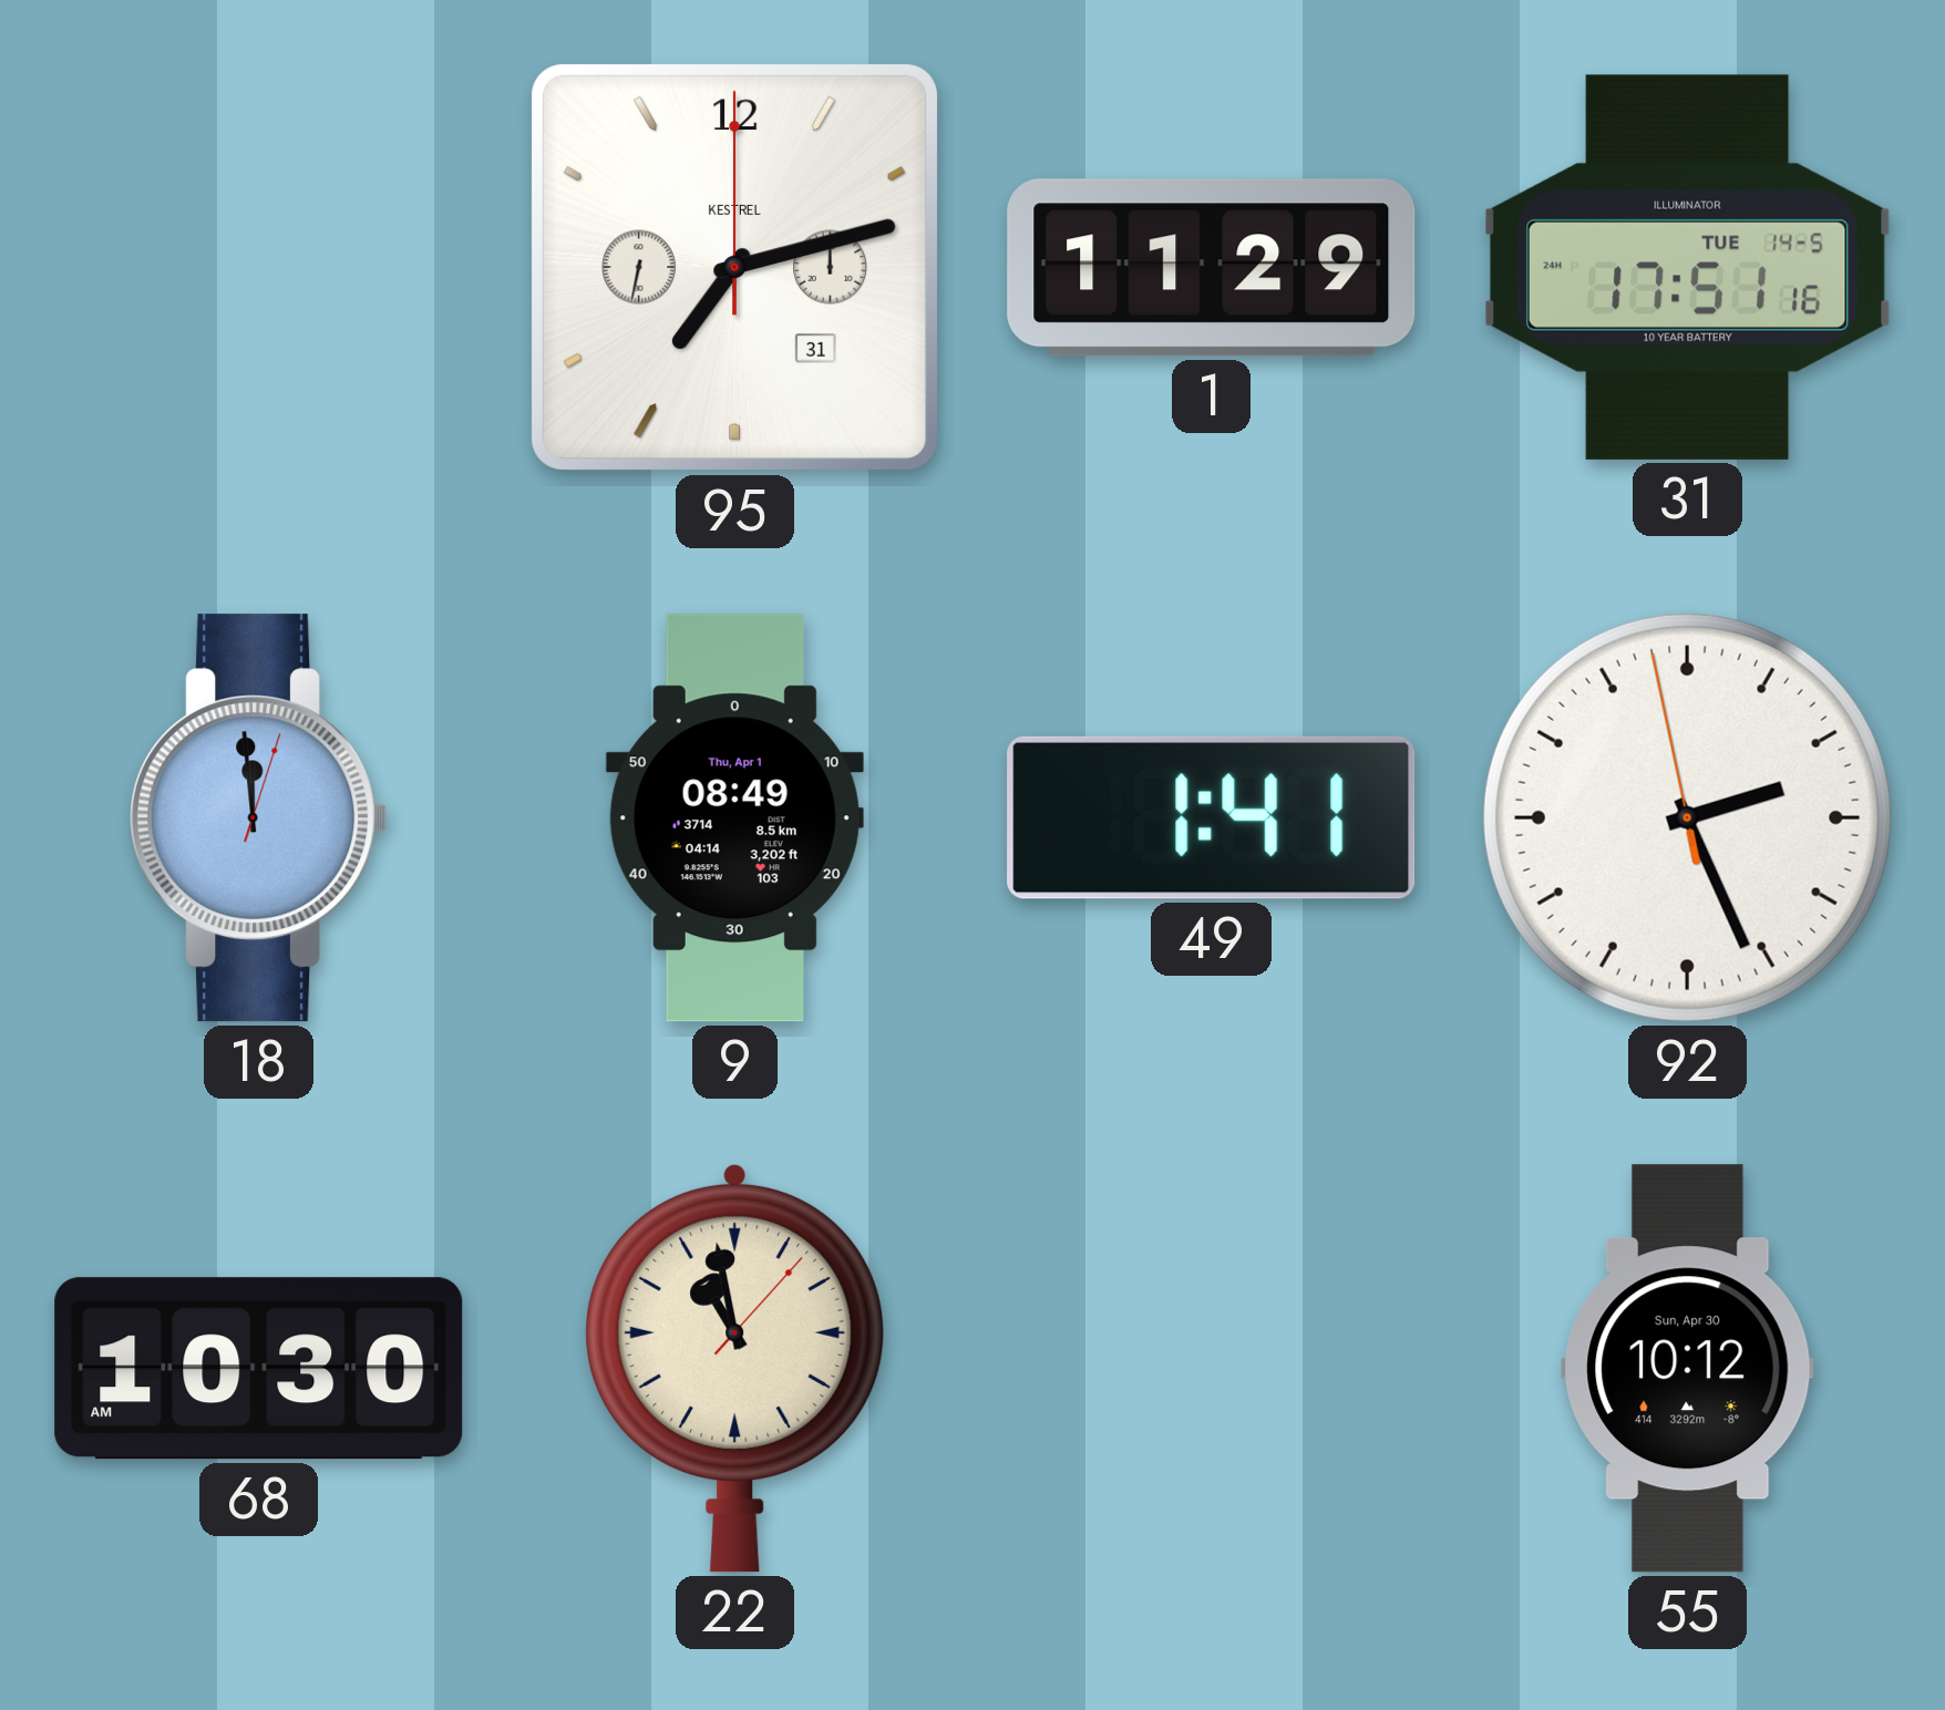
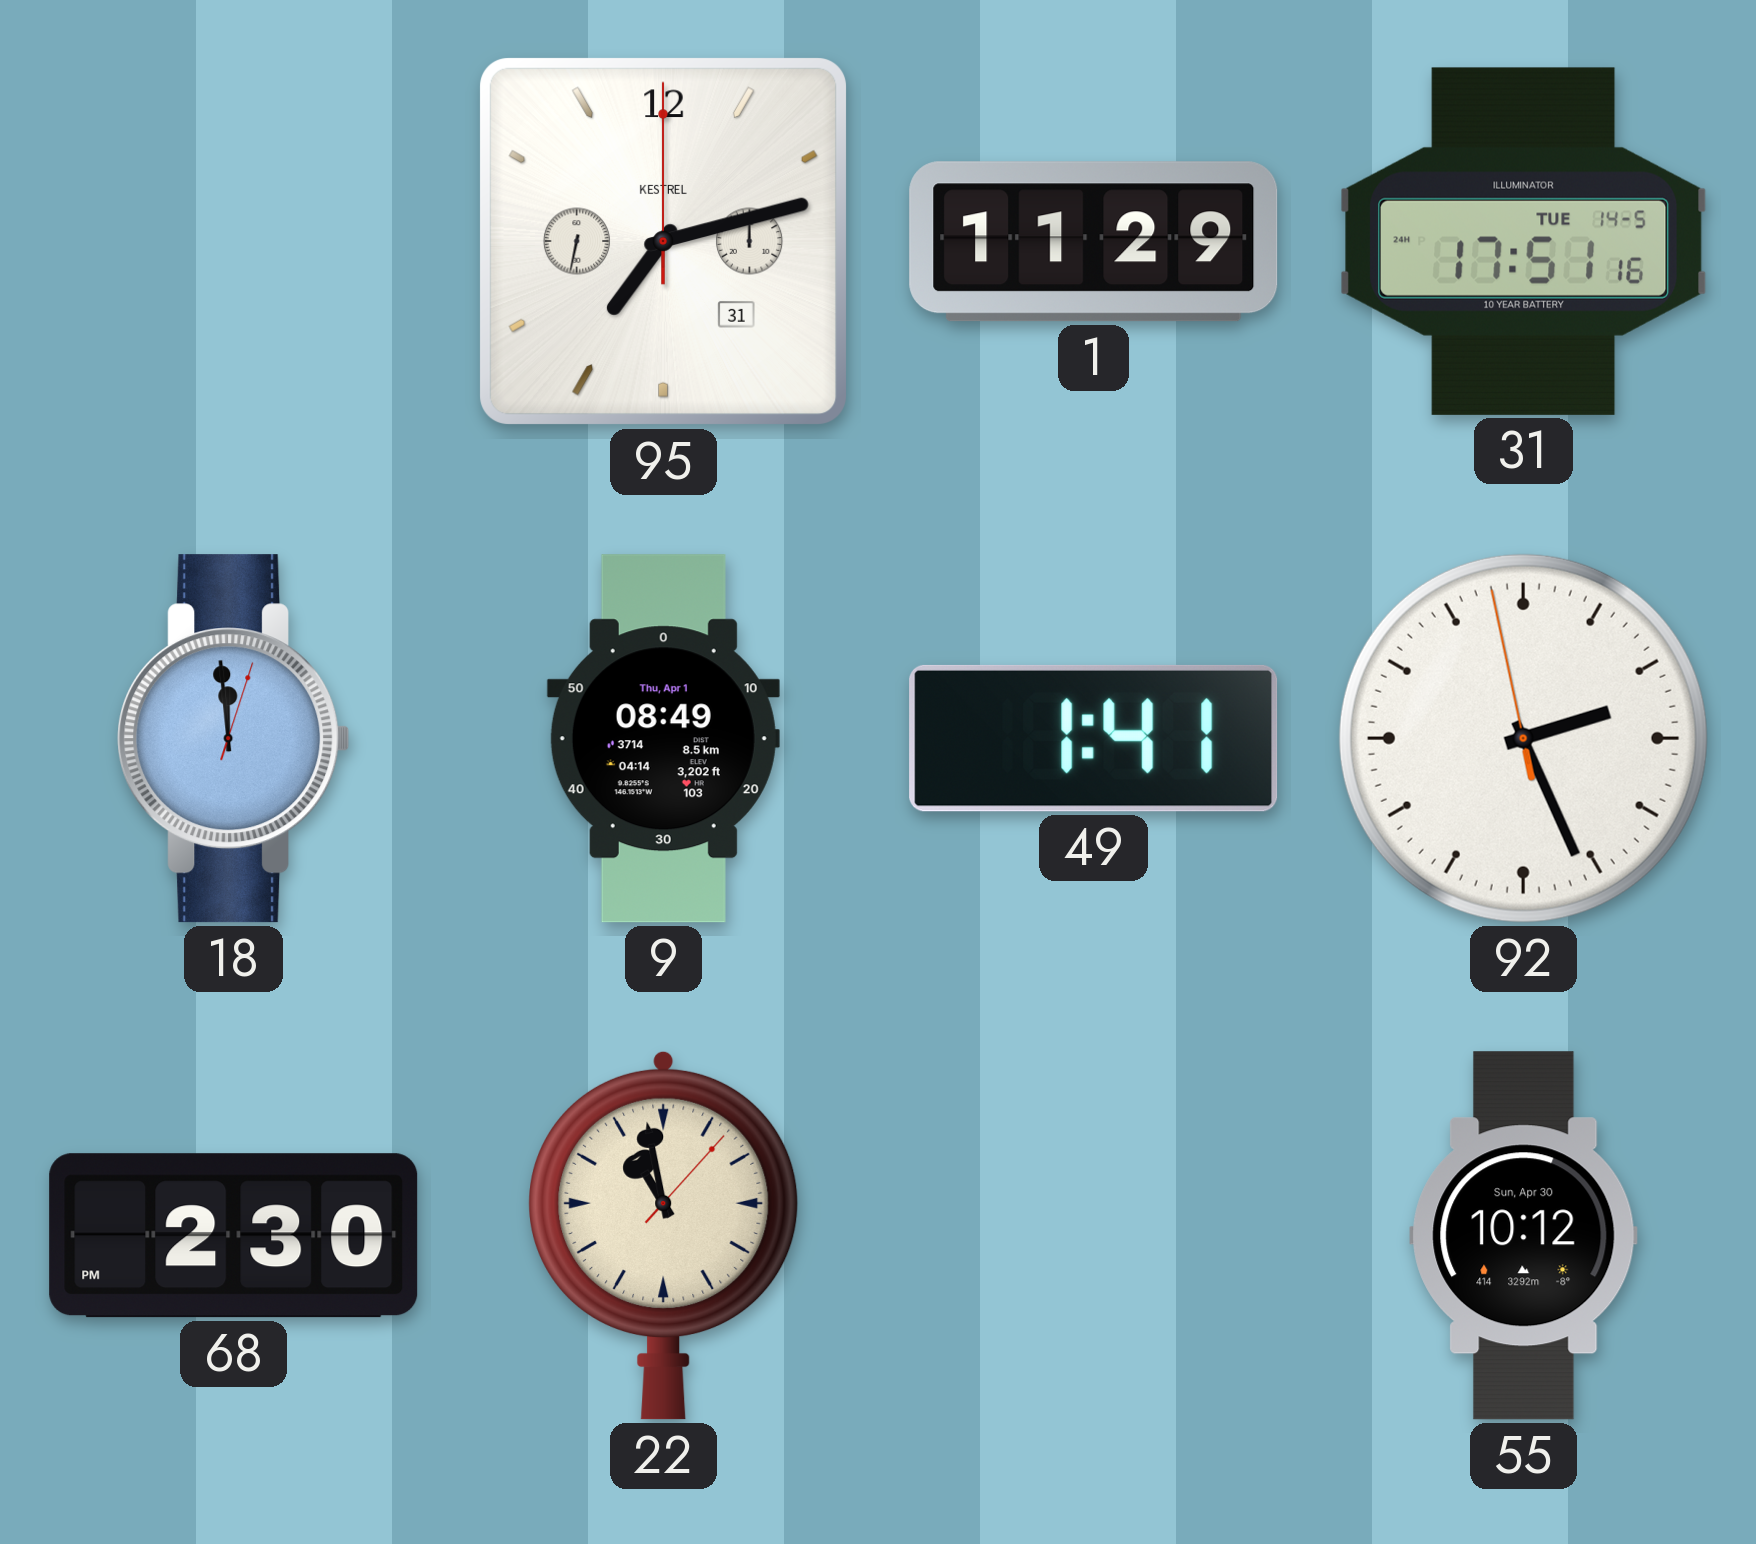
68: 10:30 -> 2:30
